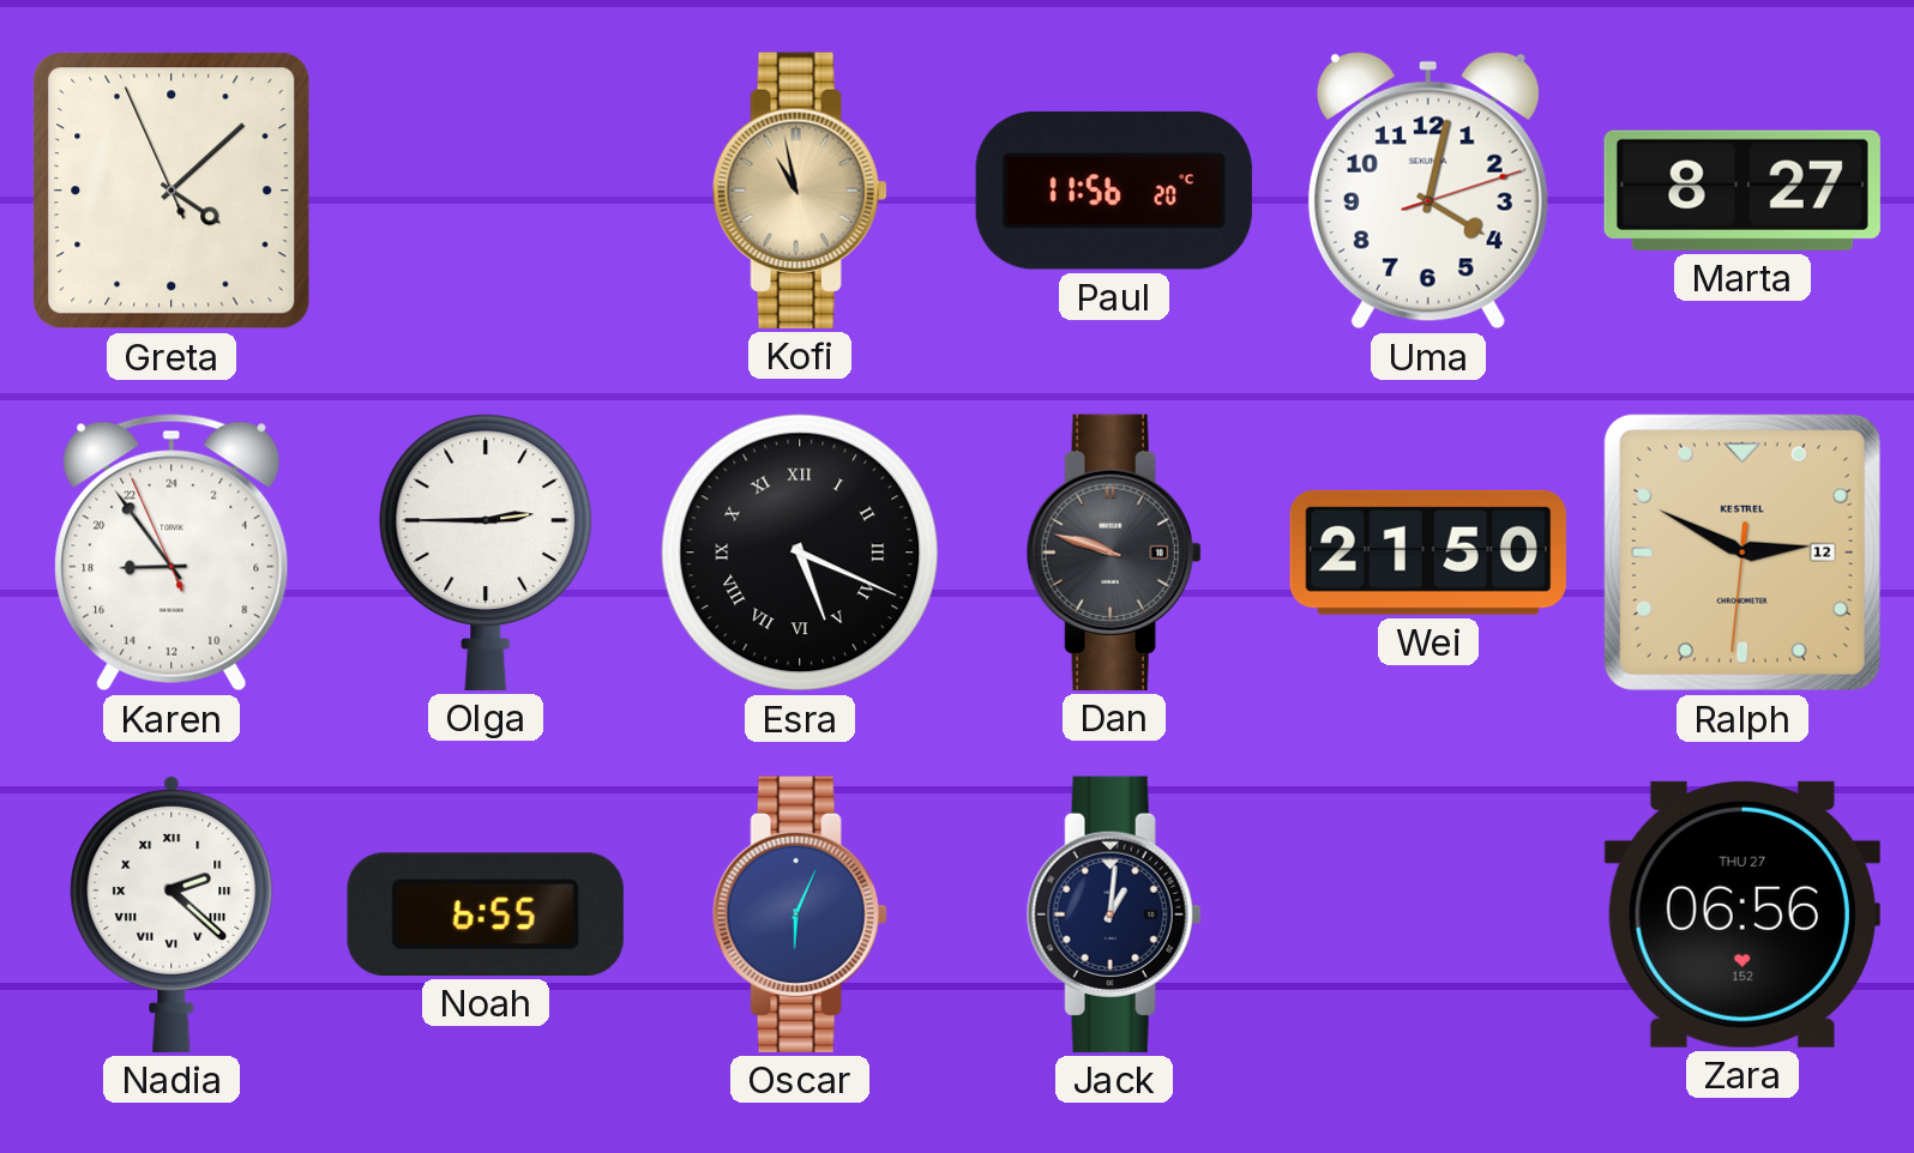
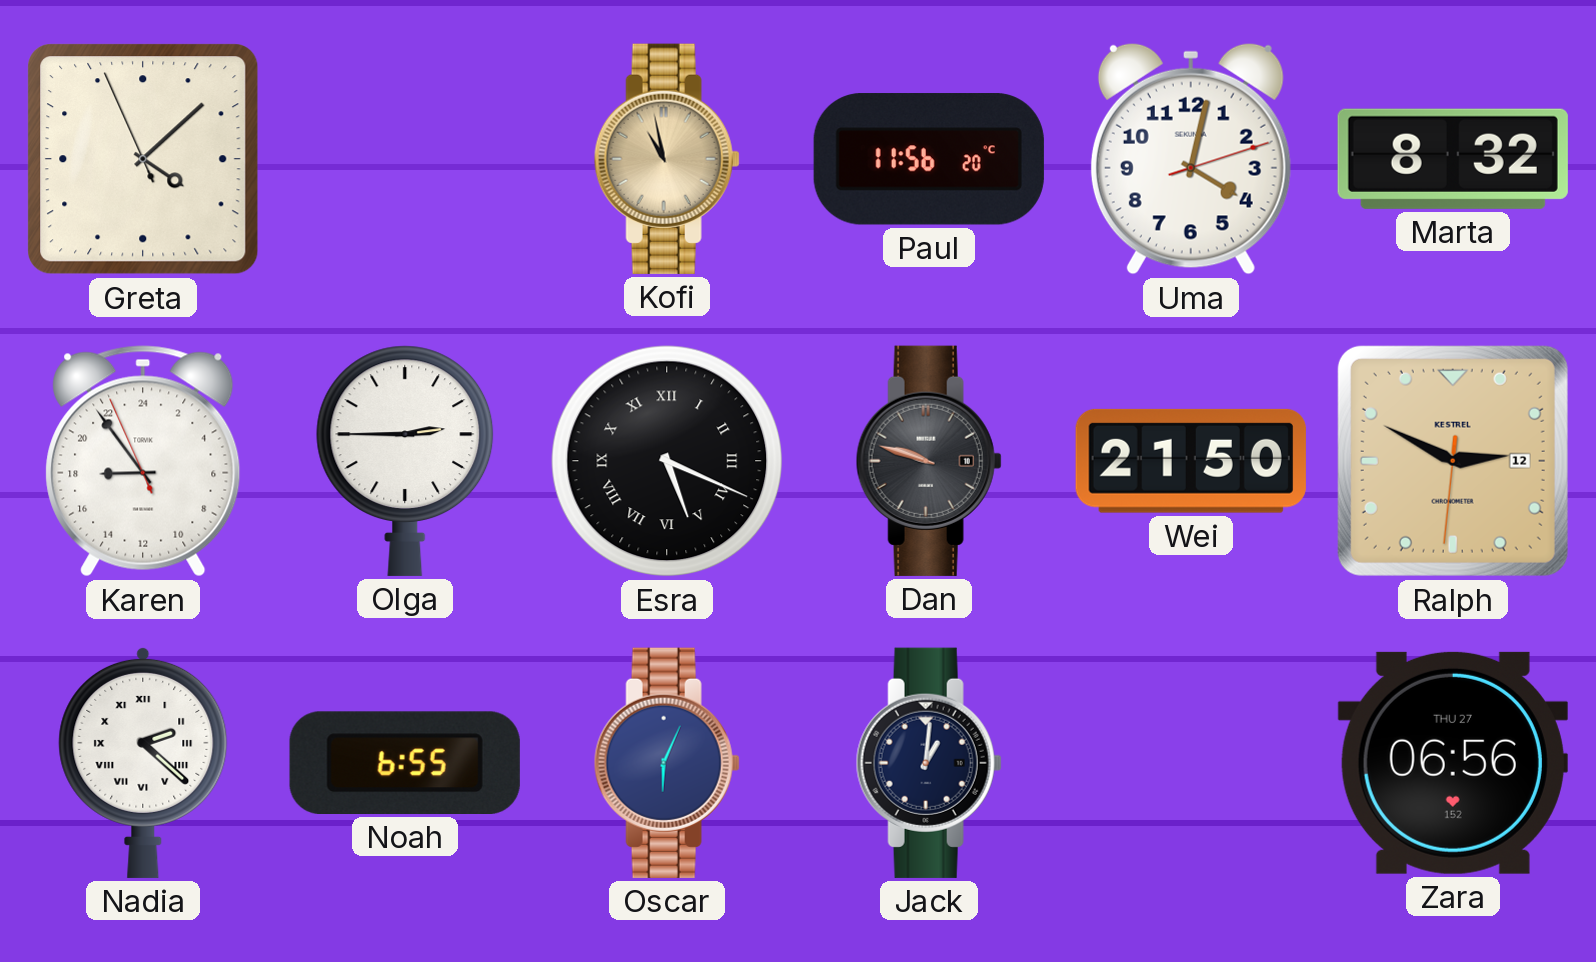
Marta: 8:27 -> 8:32
